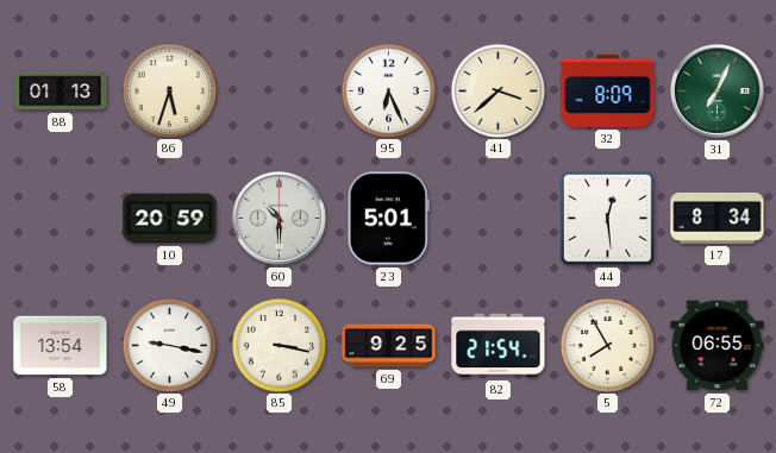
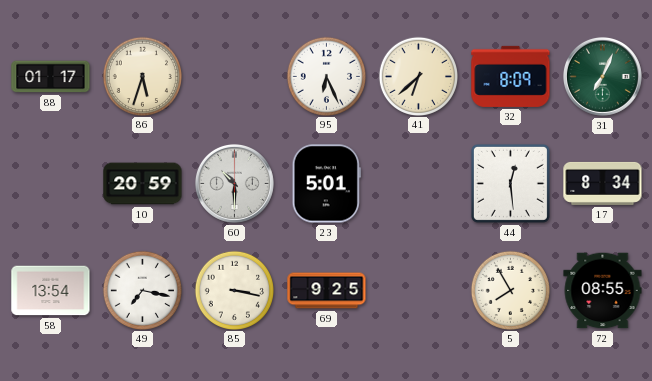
88: 01:13 -> 01:17
41: 3:38 -> 6:38
49: 9:17 -> 7:17
82: 21:54 -> none
72: 06:55 -> 08:55
